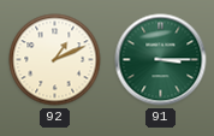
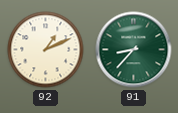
91: 3:15 -> 8:37
